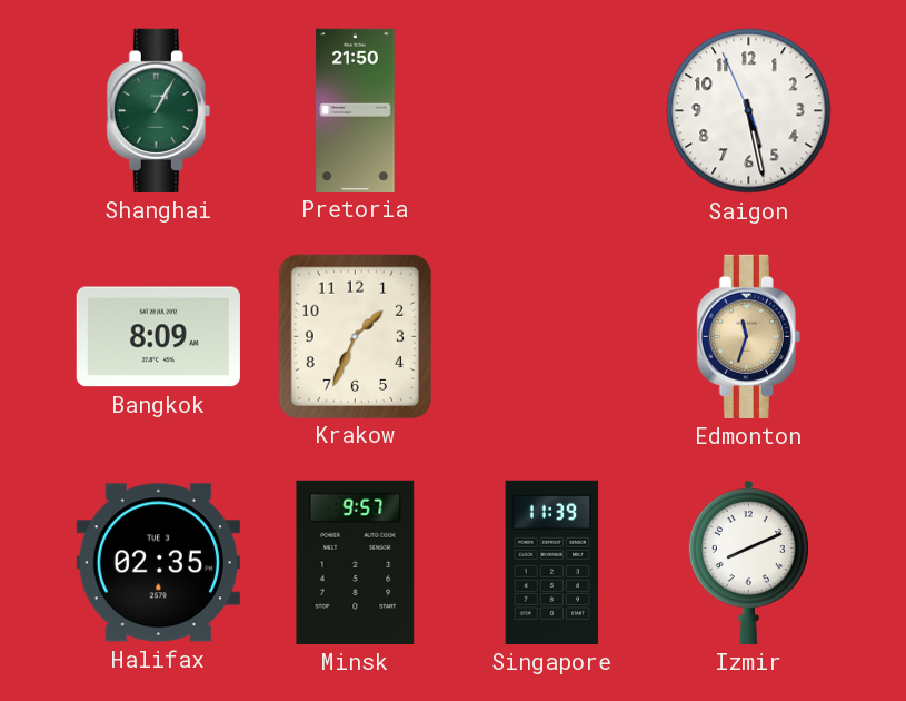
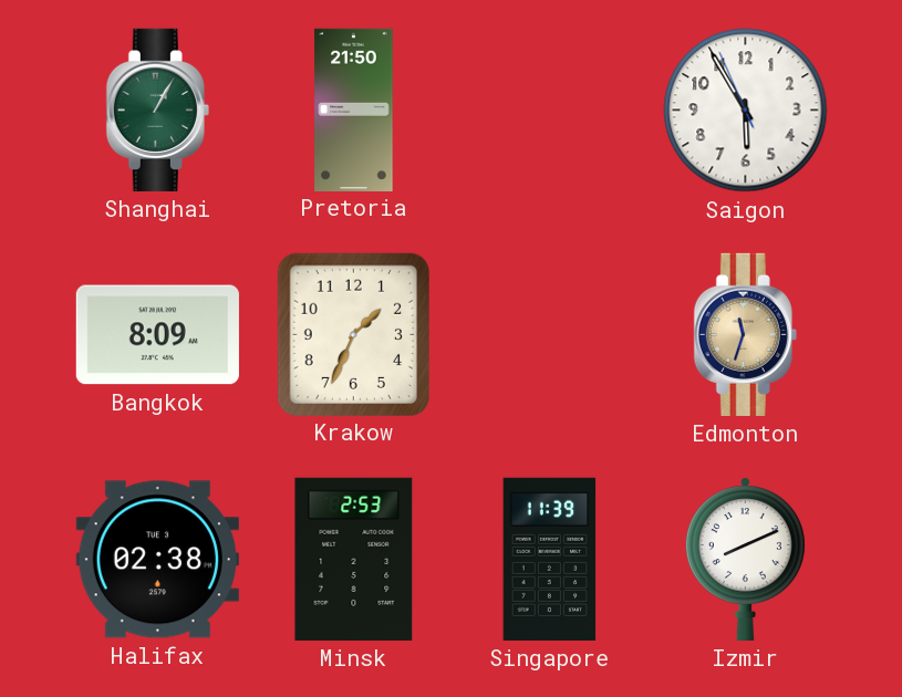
Saigon: 5:27 -> 5:54
Halifax: 02:35 -> 02:38
Minsk: 9:57 -> 2:53
